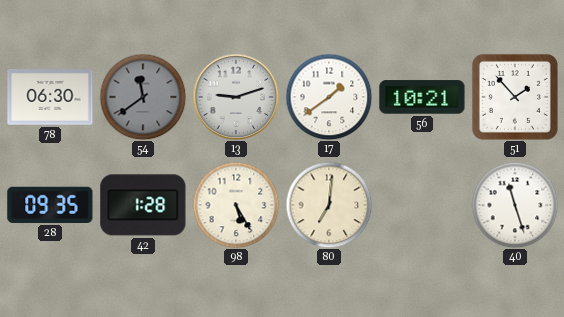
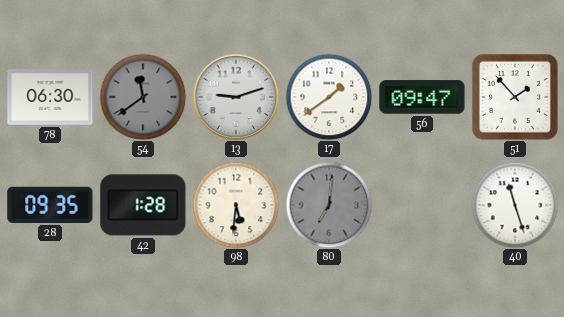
56: 10:21 -> 09:47
98: 5:25 -> 5:31
80 dial: cream -> grey
